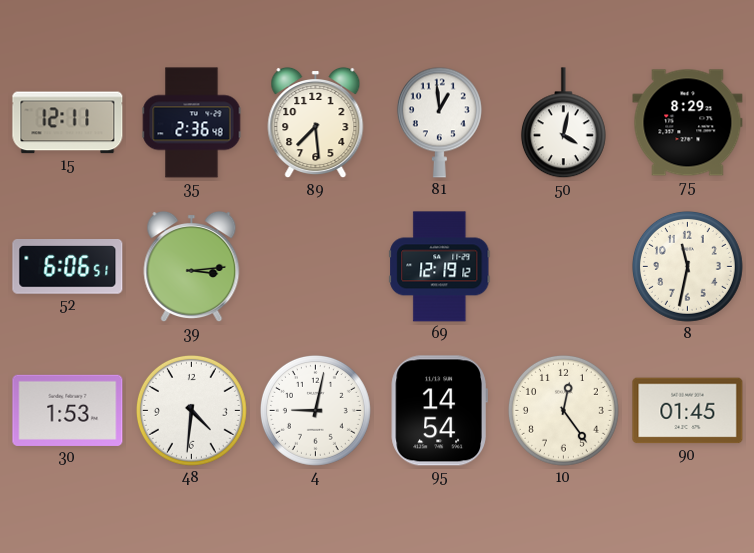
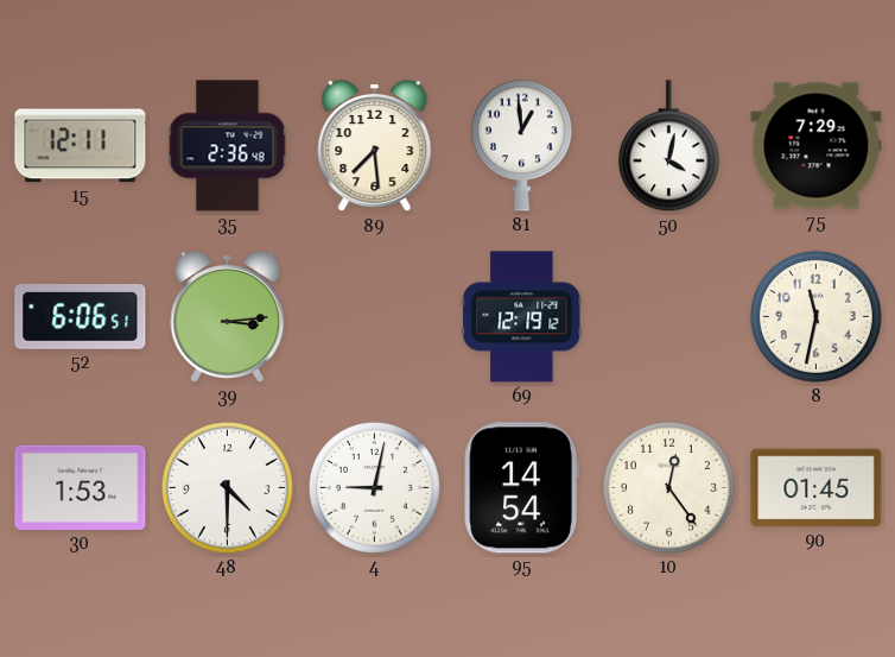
75: 8:29 -> 7:29
48: 4:31 -> 4:30
